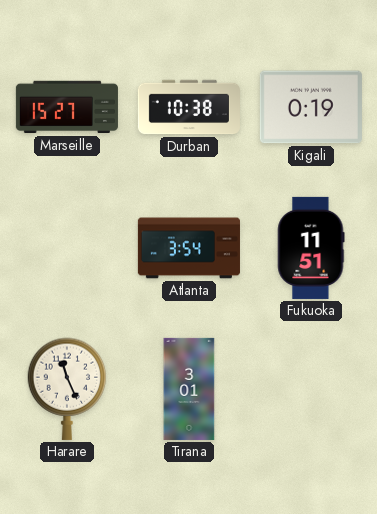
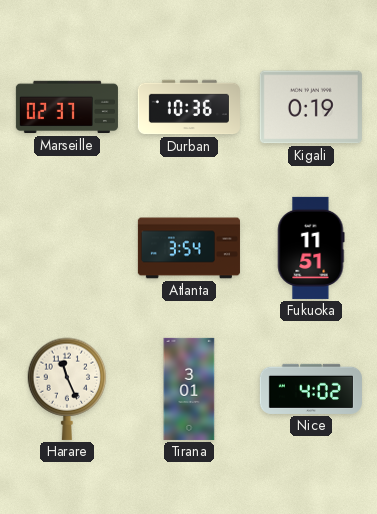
Marseille: 15:27 -> 02:37
Durban: 10:38 -> 10:36
Nice: none -> 4:02
